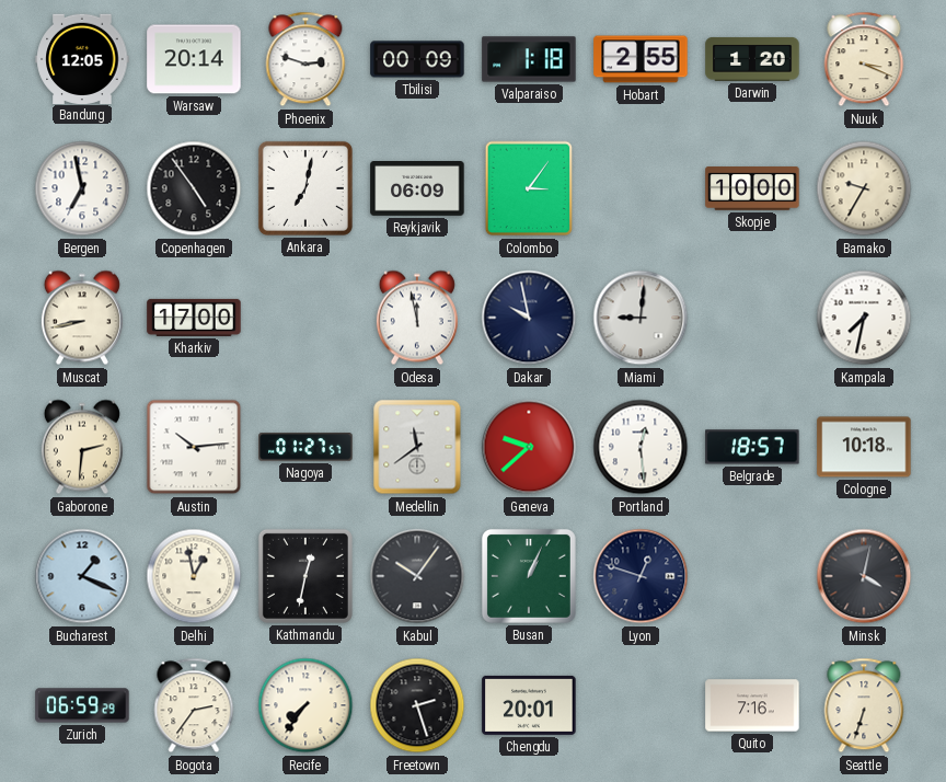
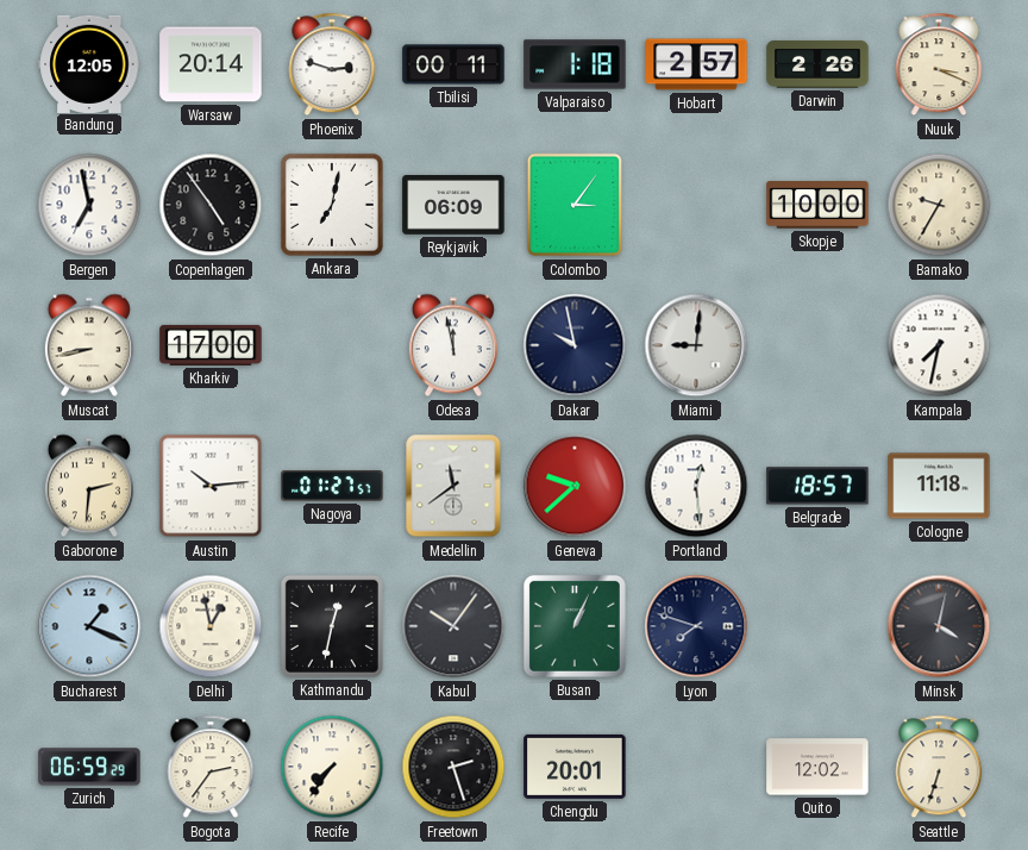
Tbilisi: 00:09 -> 00:11
Hobart: 2:55 -> 2:57
Darwin: 1:20 -> 2:26
Cologne: 10:18 -> 11:18
Lyon: 12:48 -> 7:48
Quito: 7:16 -> 12:02
